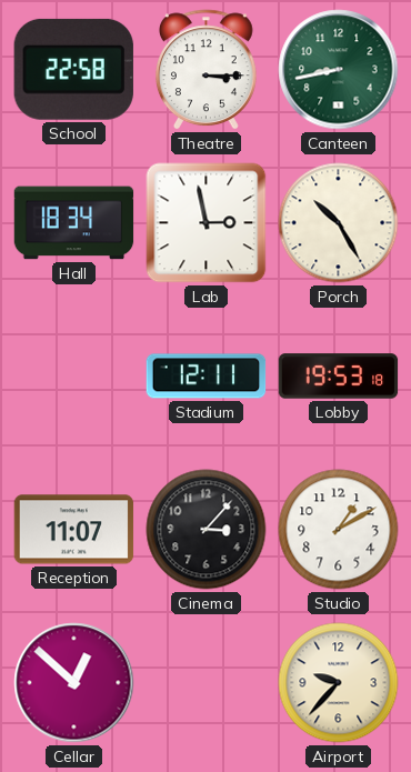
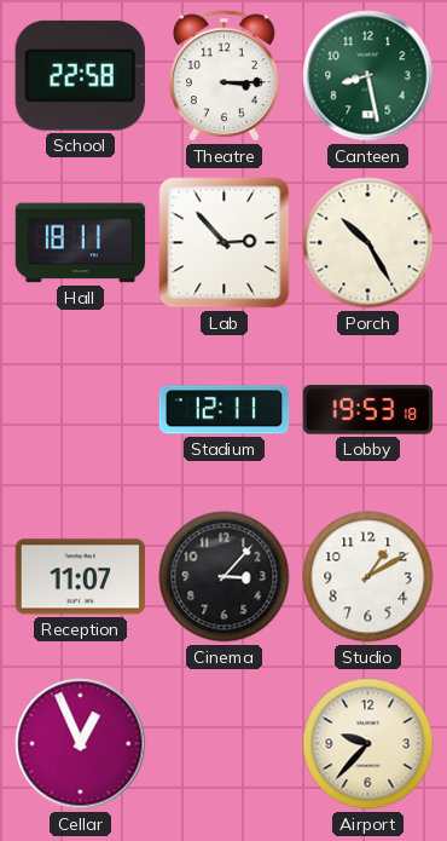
Canteen: 8:43 -> 8:28
Hall: 18:34 -> 18:11
Lab: 2:58 -> 2:53
Cellar: 12:52 -> 12:56
